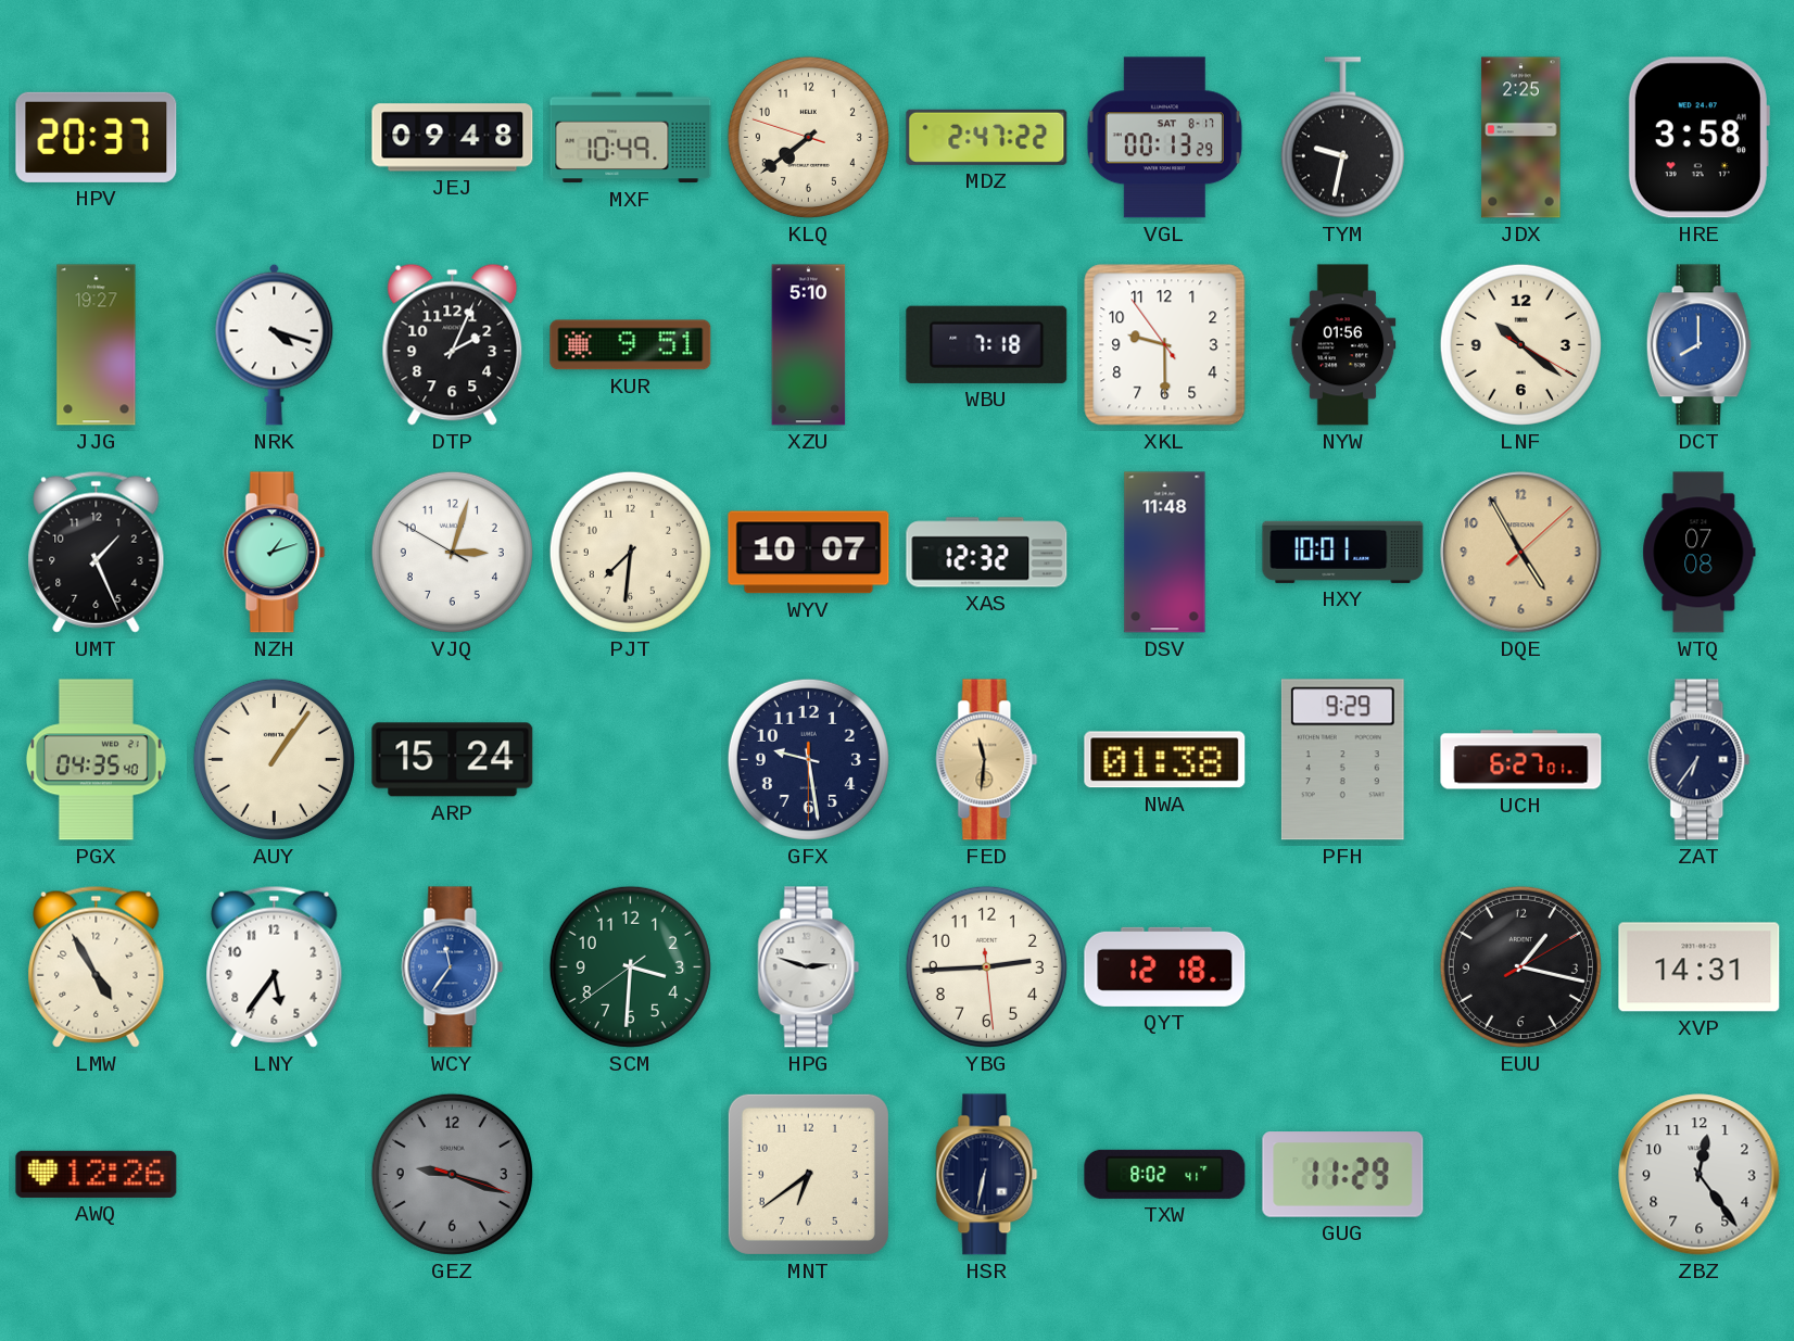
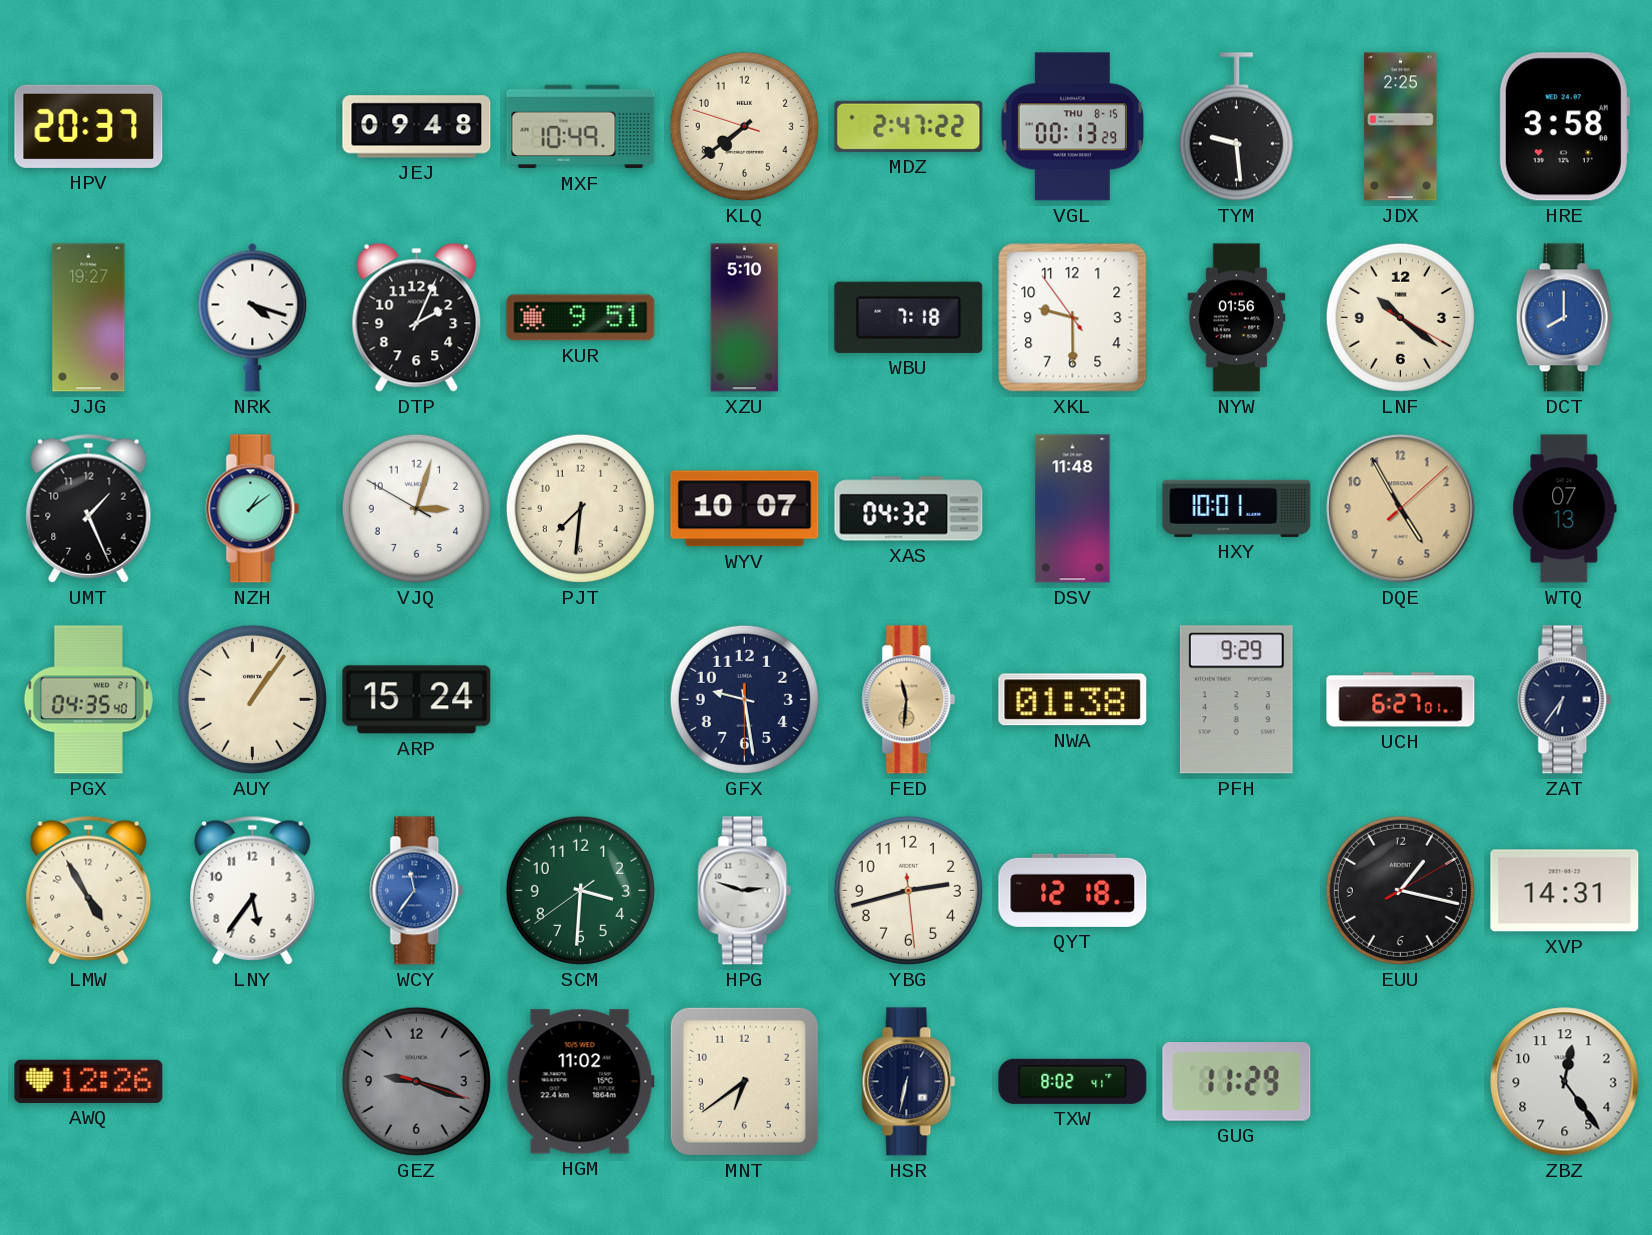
VGL date: SAT 8-17 -> THU 8-15
TYM: 9:32 -> 9:29
NZH: 1:12 -> 1:09
XAS: 12:32 -> 04:32
WTQ: 07:08 -> 07:13
YBG: 2:44 -> 2:42
HGM: none -> 11:02
